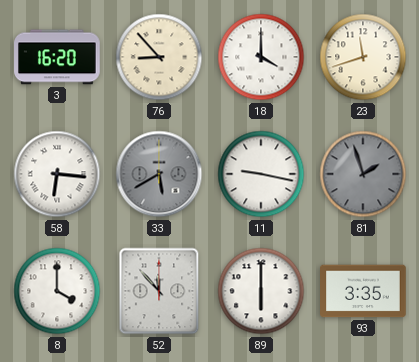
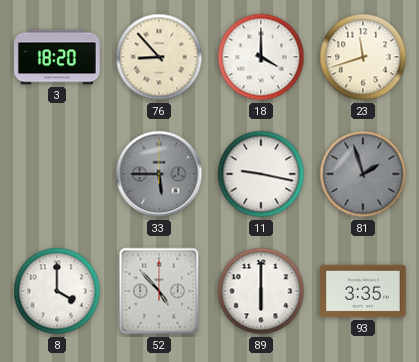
3: 16:20 -> 18:20
58: 6:16 -> none
33: 5:40 -> 5:45
52: 11:53 -> 4:53
